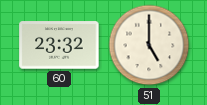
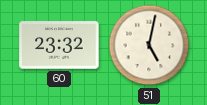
51: 5:00 -> 5:02
